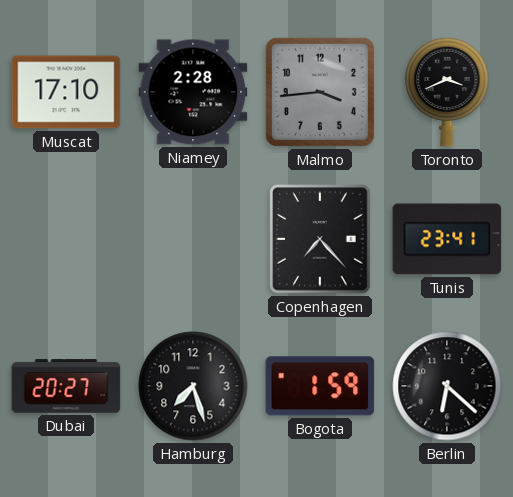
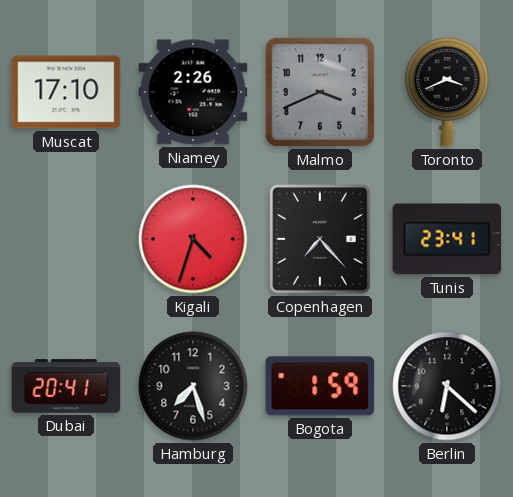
Niamey: 2:28 -> 2:26
Malmo: 3:44 -> 3:41
Kigali: none -> 4:33
Dubai: 20:27 -> 20:41
